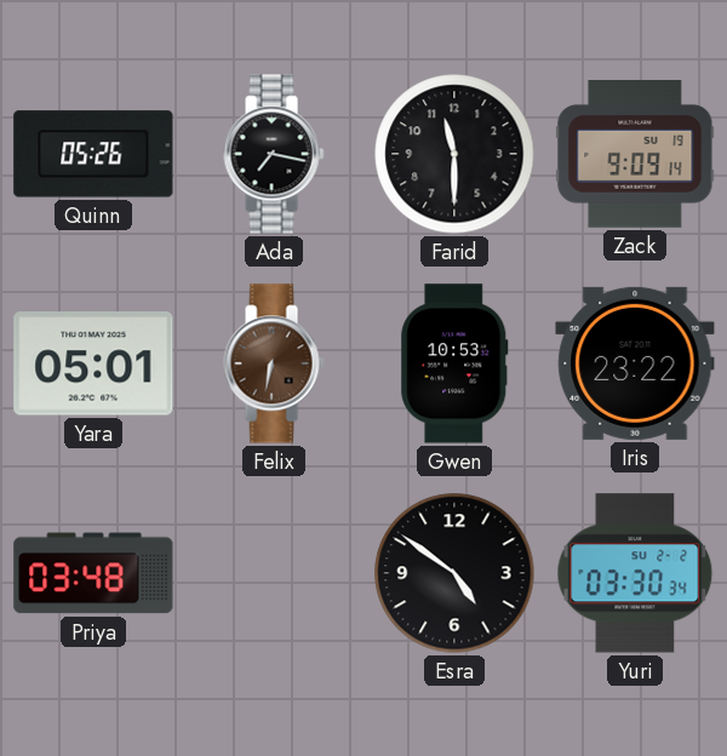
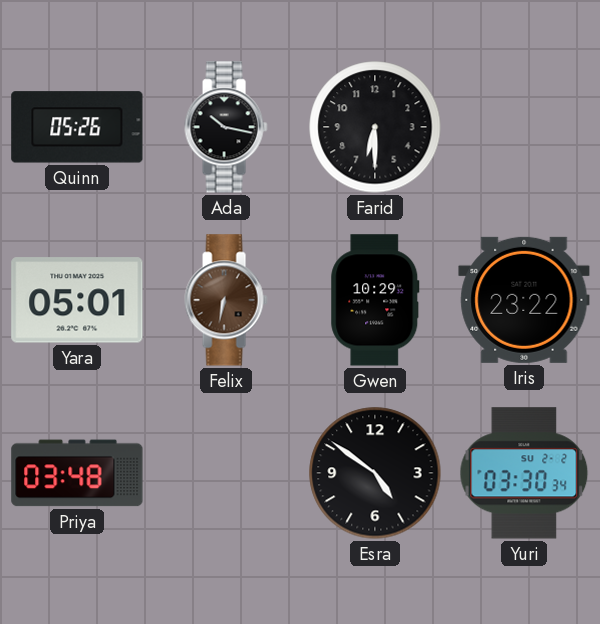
Ada: 7:17 -> 10:17
Farid: 11:30 -> 6:30
Zack: 9:09 -> none
Gwen: 10:53 -> 10:29
